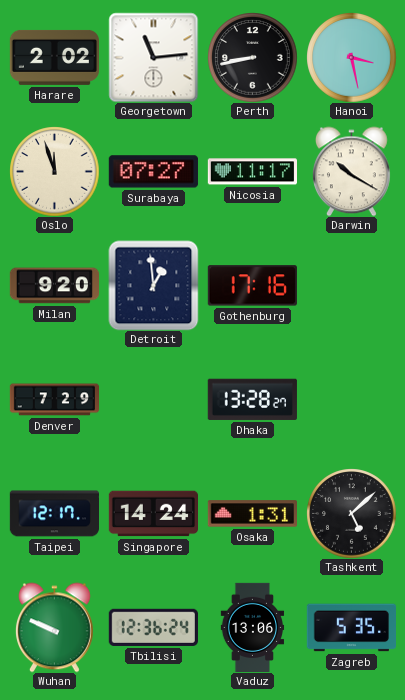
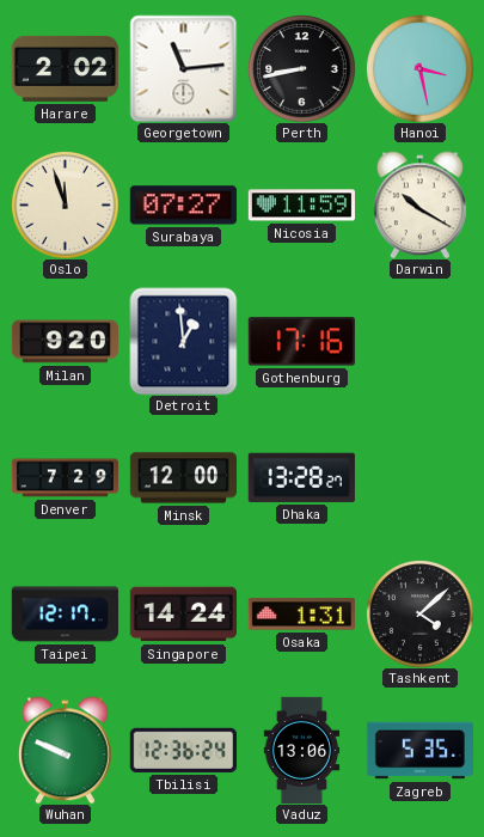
Nicosia: 11:17 -> 11:59
Minsk: none -> 12:00
Tashkent: 5:08 -> 4:08
